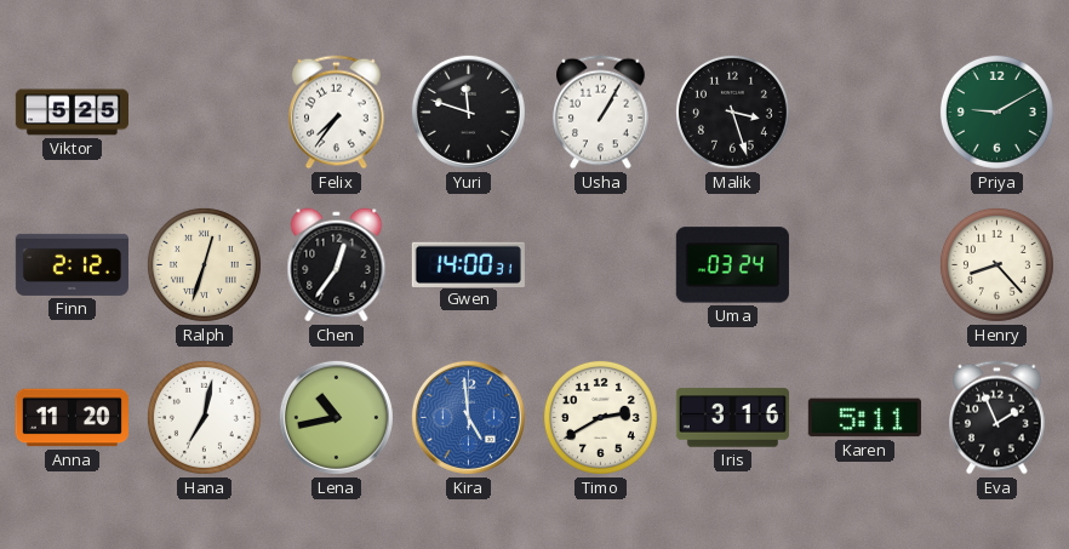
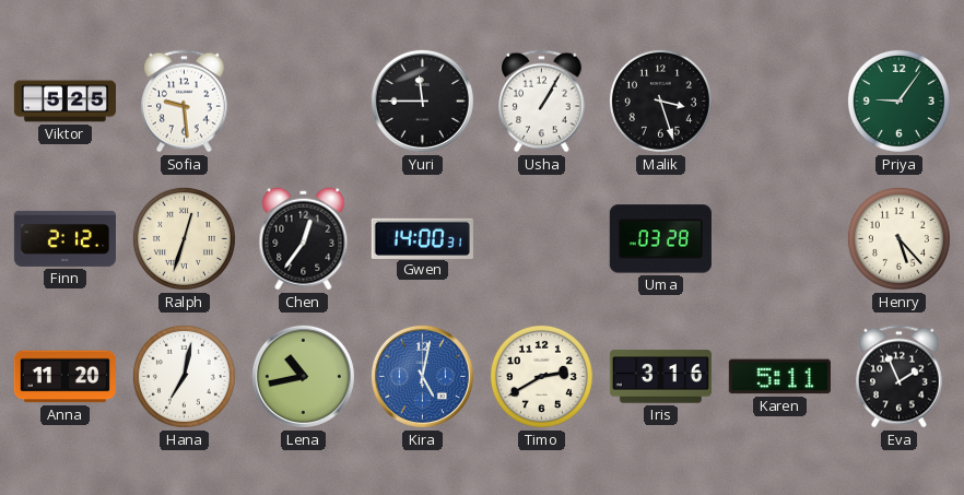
Sofia: none -> 9:29
Felix: 7:36 -> none
Yuri: 11:48 -> 11:45
Priya: 9:10 -> 9:06
Uma: 03:24 -> 03:28
Henry: 8:23 -> 5:23
Kira: 4:59 -> 5:02
